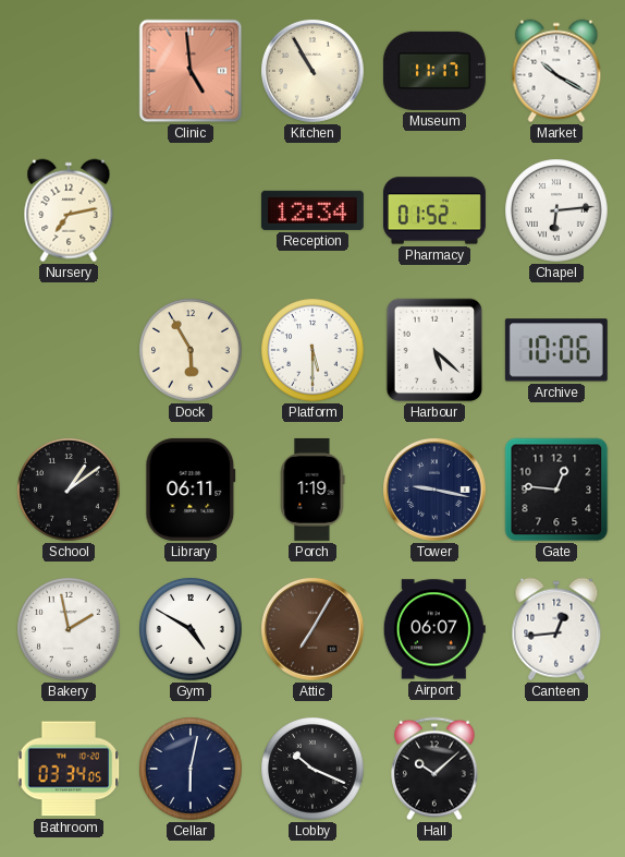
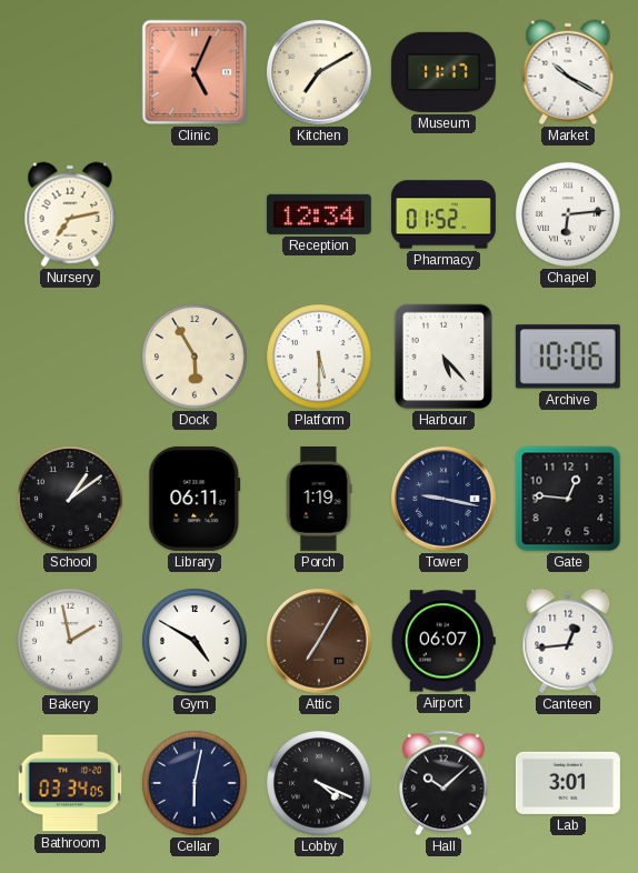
Clinic: 4:59 -> 5:04
Kitchen: 10:55 -> 7:10
Harbour: 5:22 -> 5:23
Lobby: 10:19 -> 4:19
Lab: none -> 3:01
